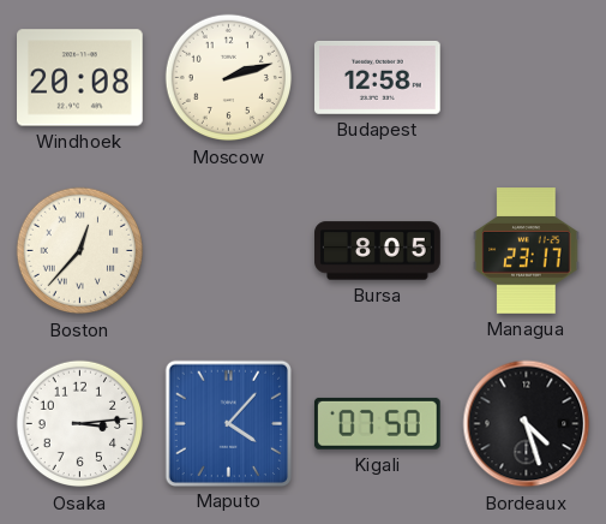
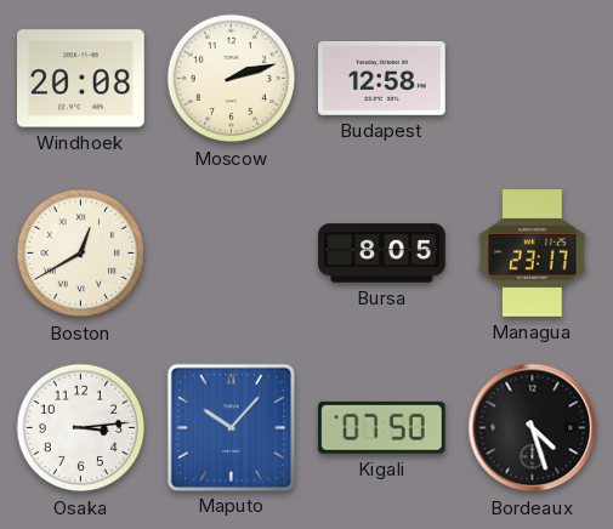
Boston: 12:37 -> 12:40
Maputo: 4:07 -> 10:07
